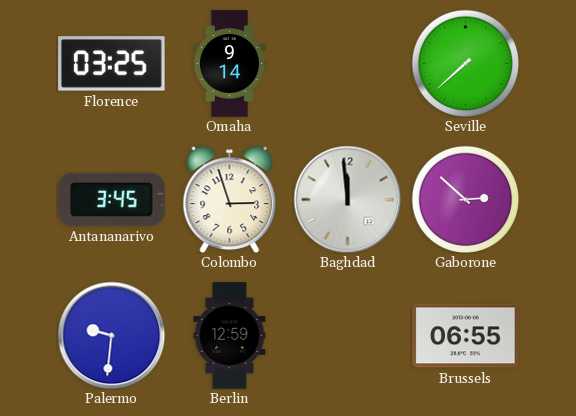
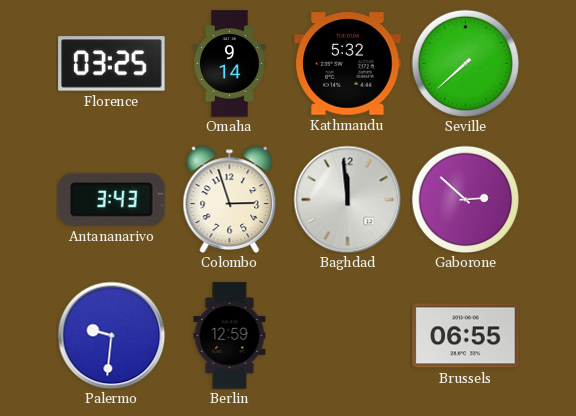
Kathmandu: none -> 5:32
Antananarivo: 3:45 -> 3:43
